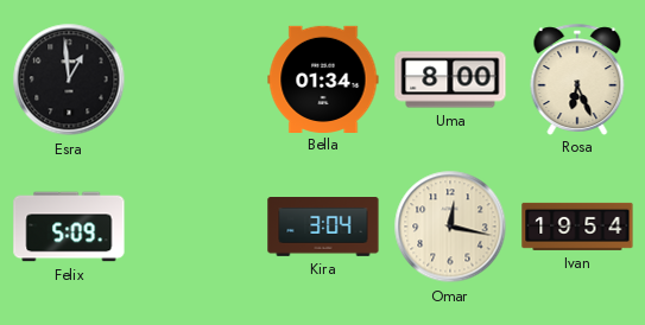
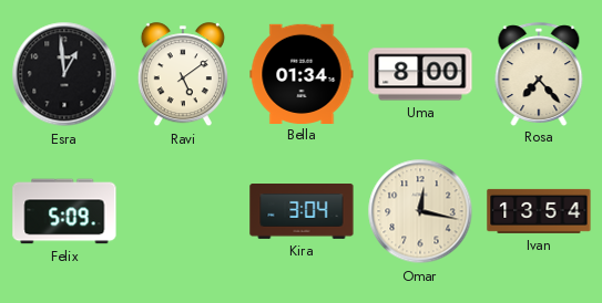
Ravi: none -> 5:09
Rosa: 6:26 -> 7:23
Ivan: 19:54 -> 13:54
